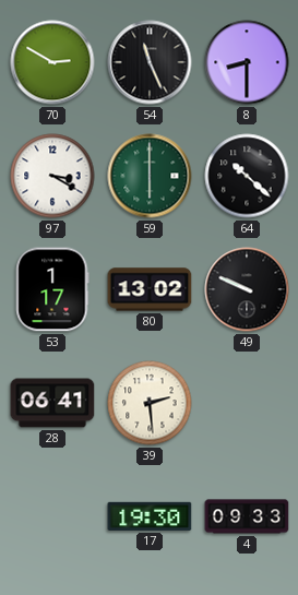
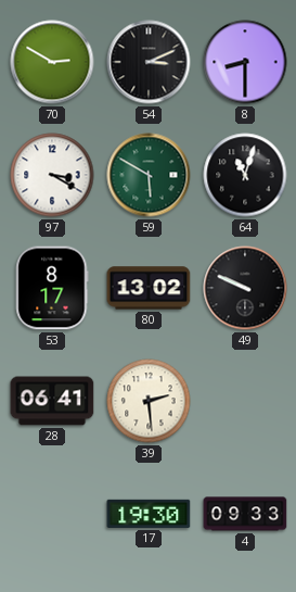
54: 11:26 -> 3:11
59: 6:00 -> 5:50
64: 10:22 -> 11:03
53: 1:17 -> 8:17
